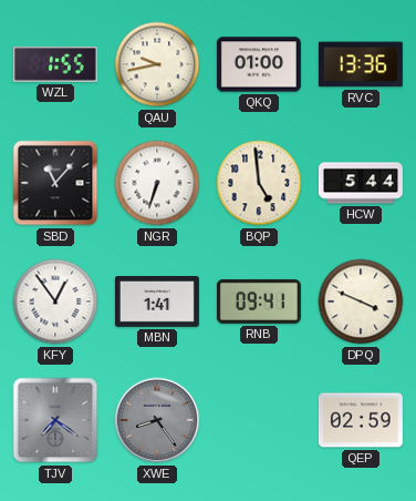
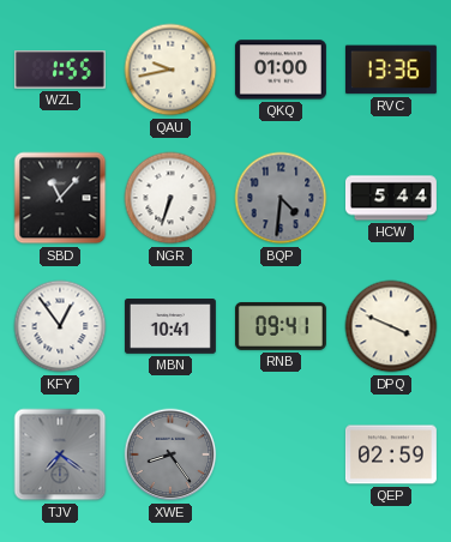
BQP: 4:59 -> 4:31
BQP dial: cream -> grey
MBN: 1:41 -> 10:41
